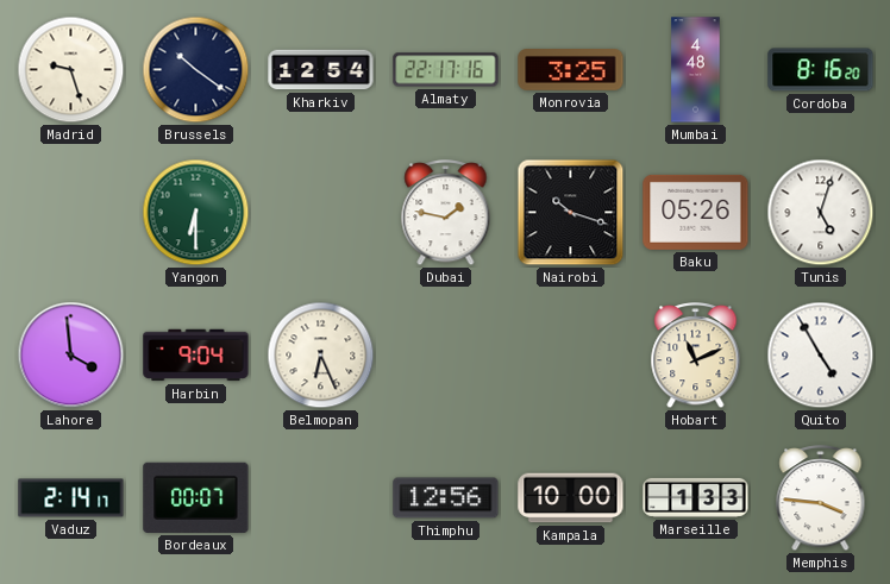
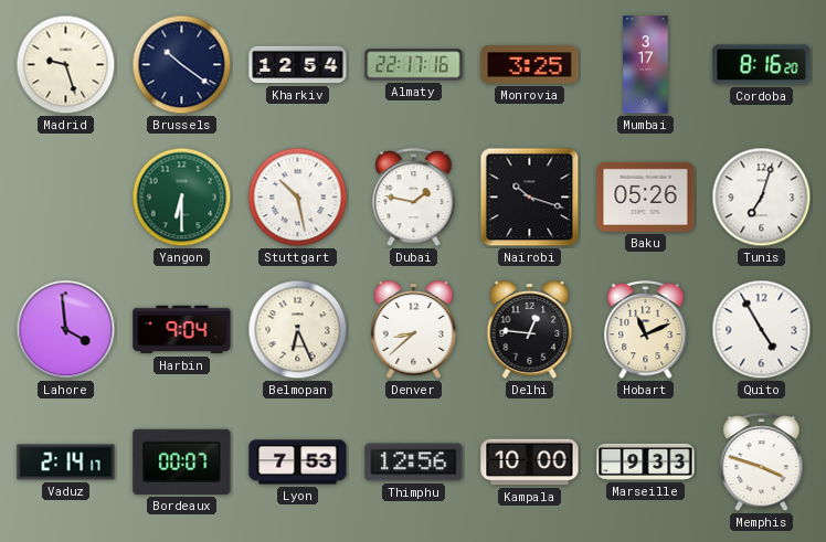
Mumbai: 4:48 -> 3:17
Stuttgart: none -> 10:28
Tunis: 5:03 -> 7:03
Denver: none -> 8:38
Delhi: none -> 12:46
Lyon: none -> 7:53
Marseille: 1:33 -> 9:33
Memphis: 3:46 -> 3:48
